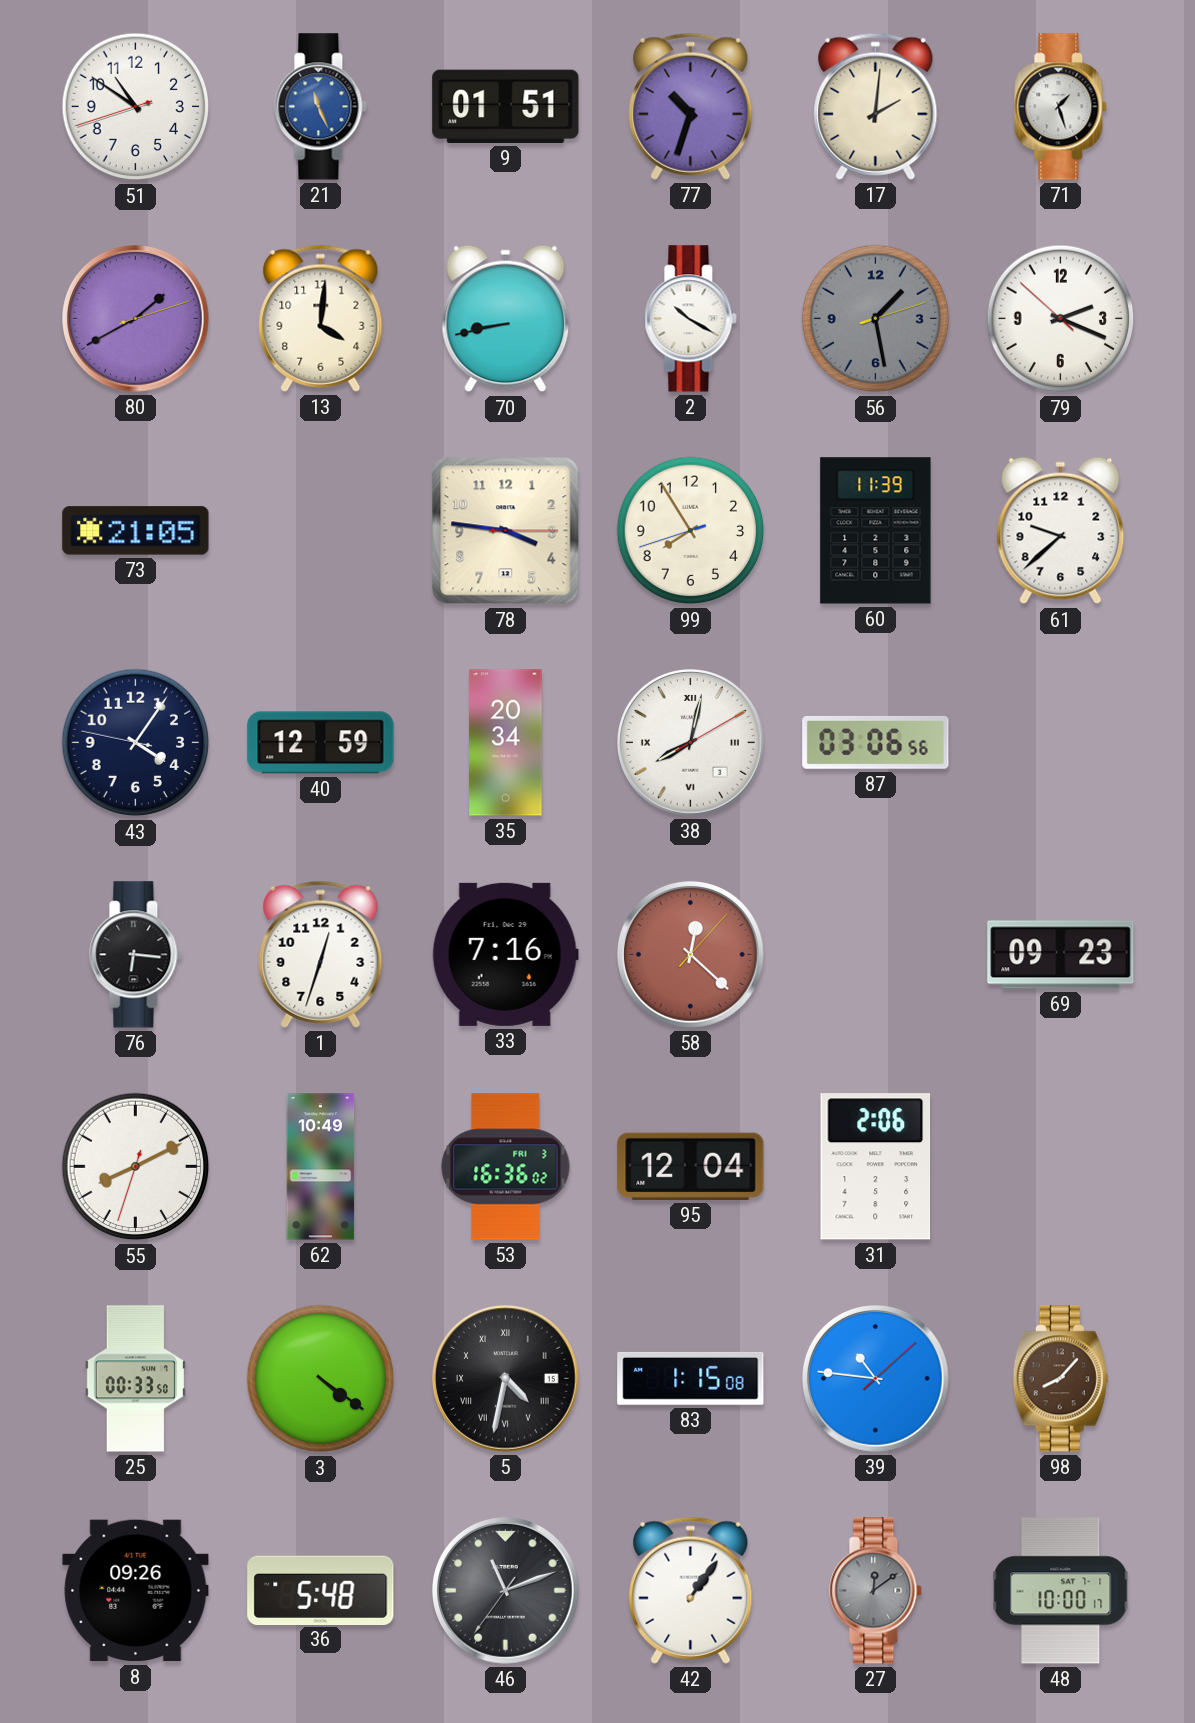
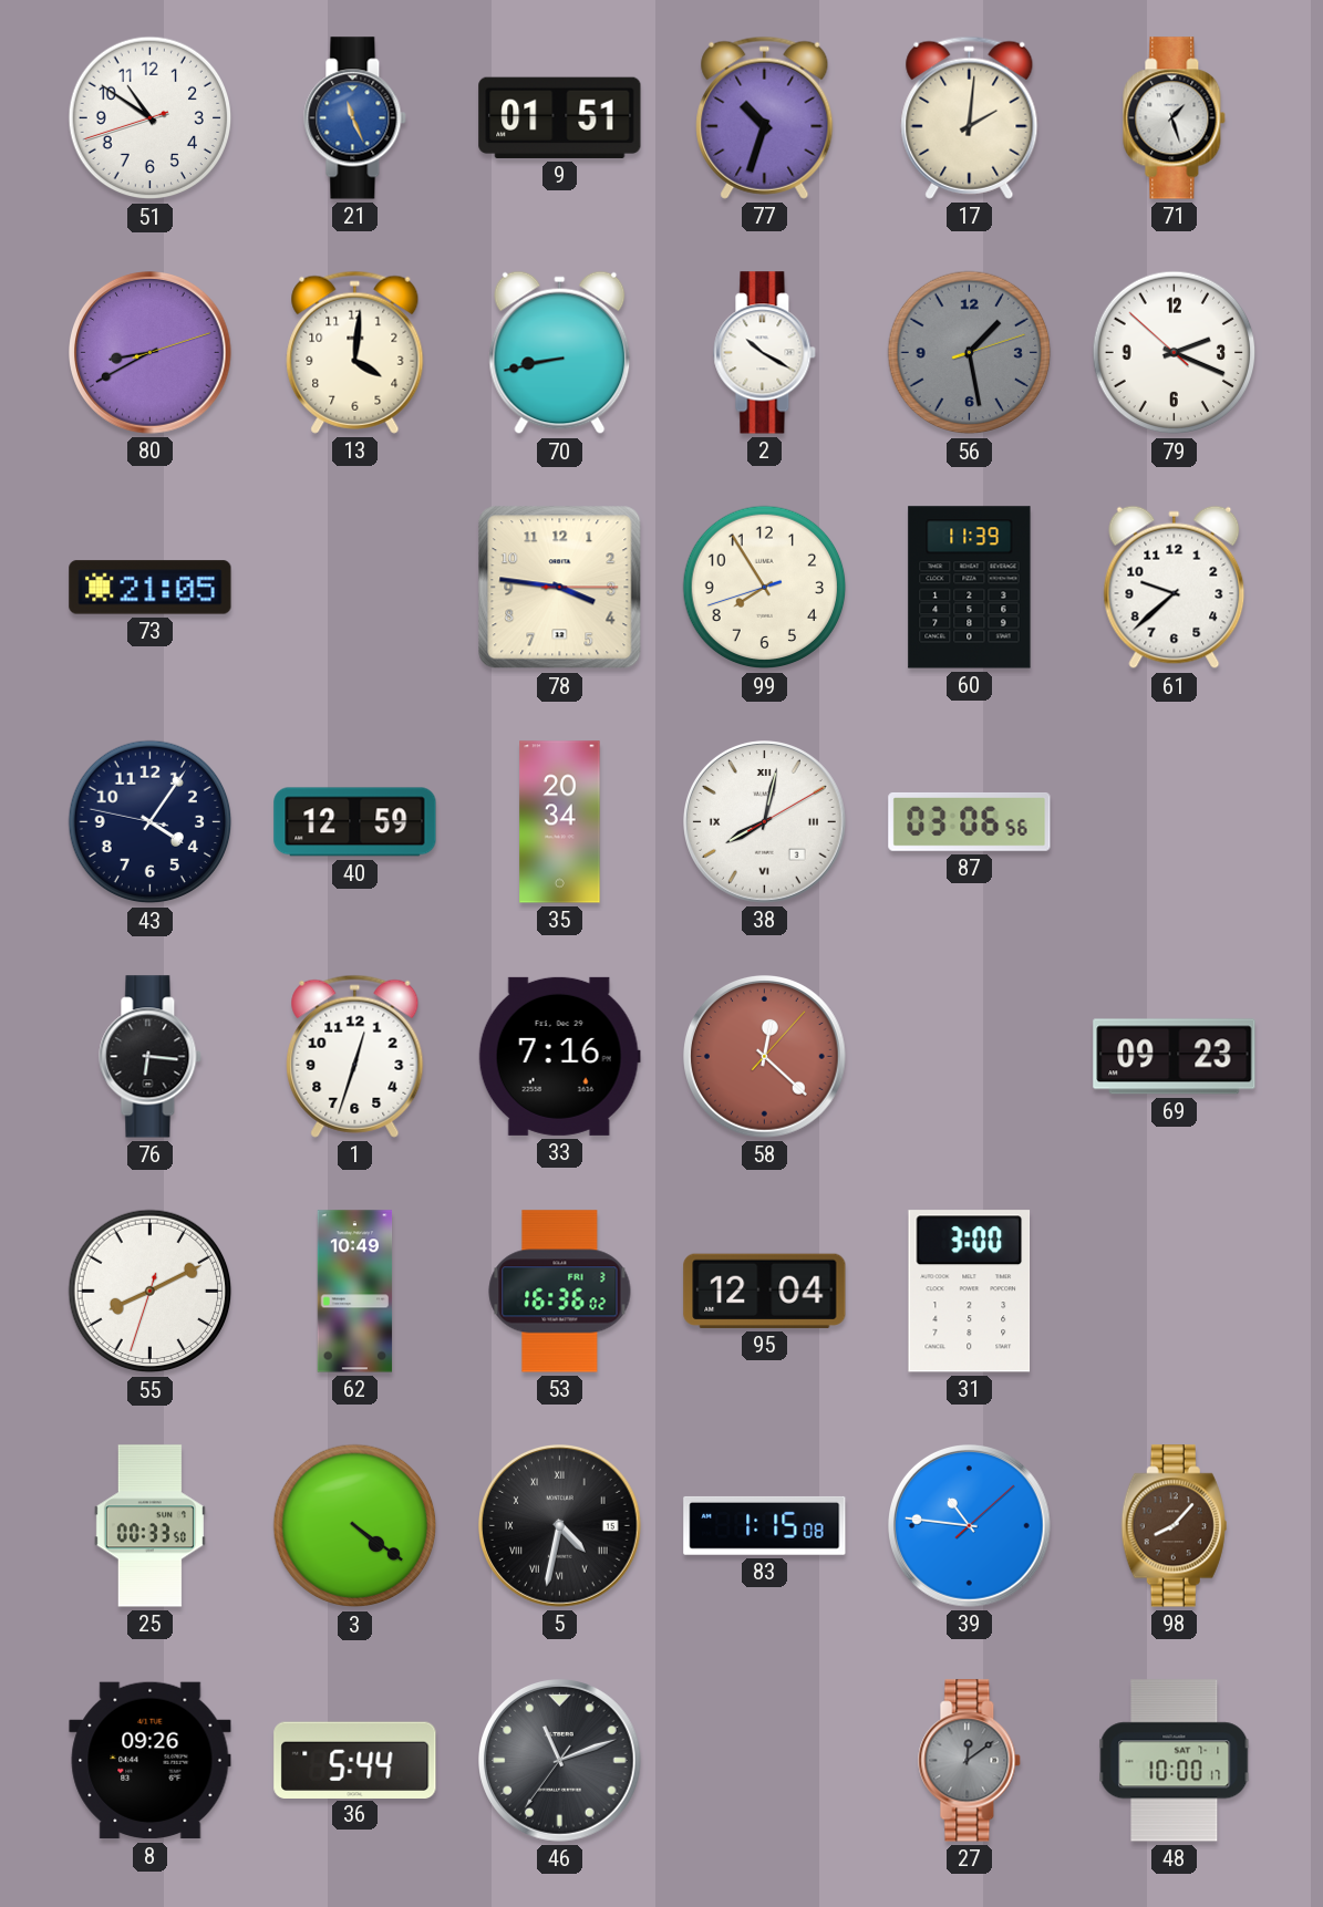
80: 1:40 -> 8:40
31: 2:06 -> 3:00
36: 5:48 -> 5:44
42: 1:06 -> none
